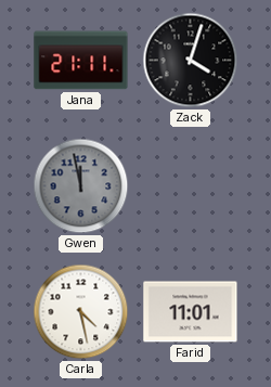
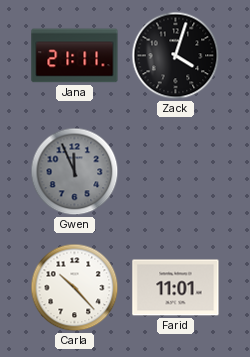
Gwen: 11:58 -> 11:56
Carla: 4:28 -> 10:23
